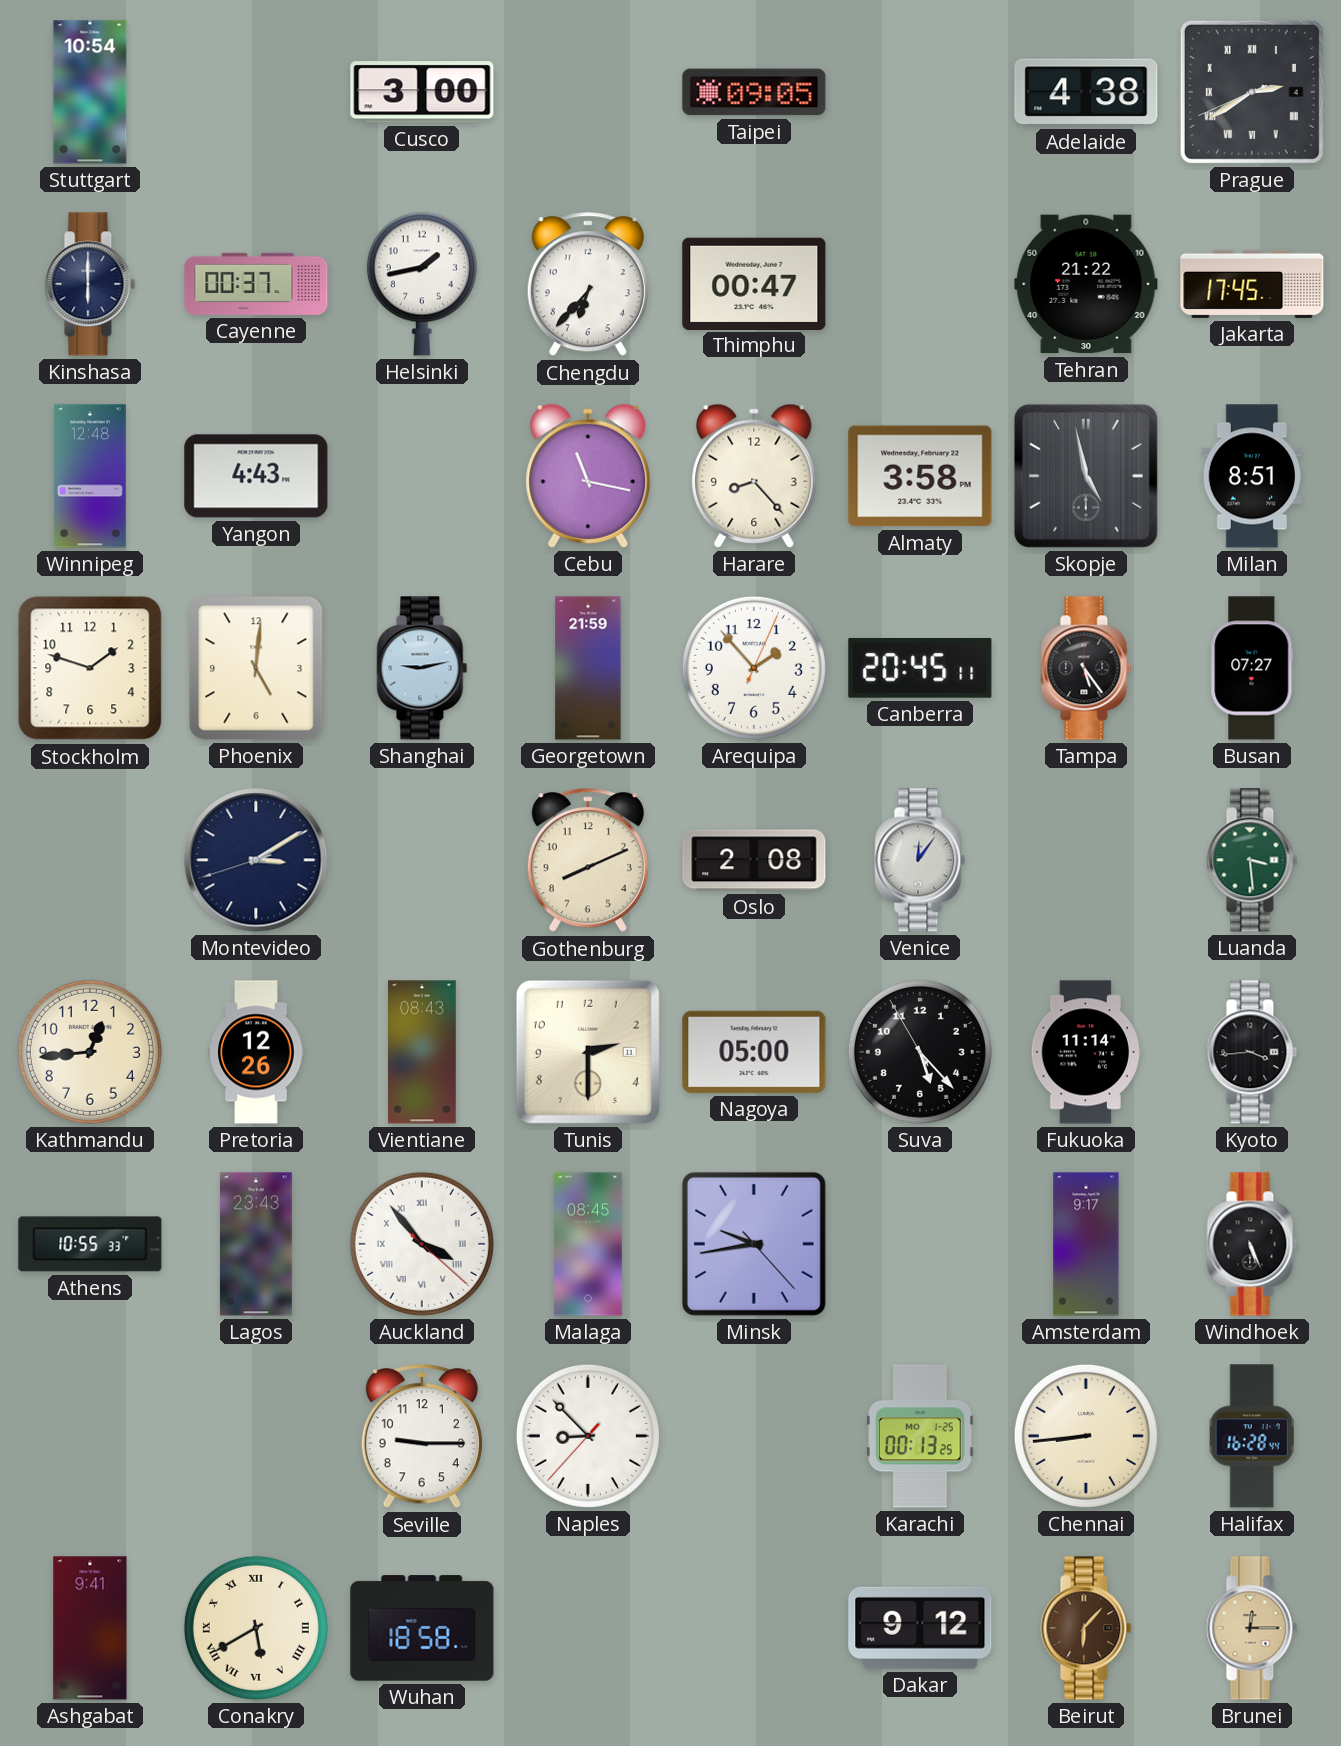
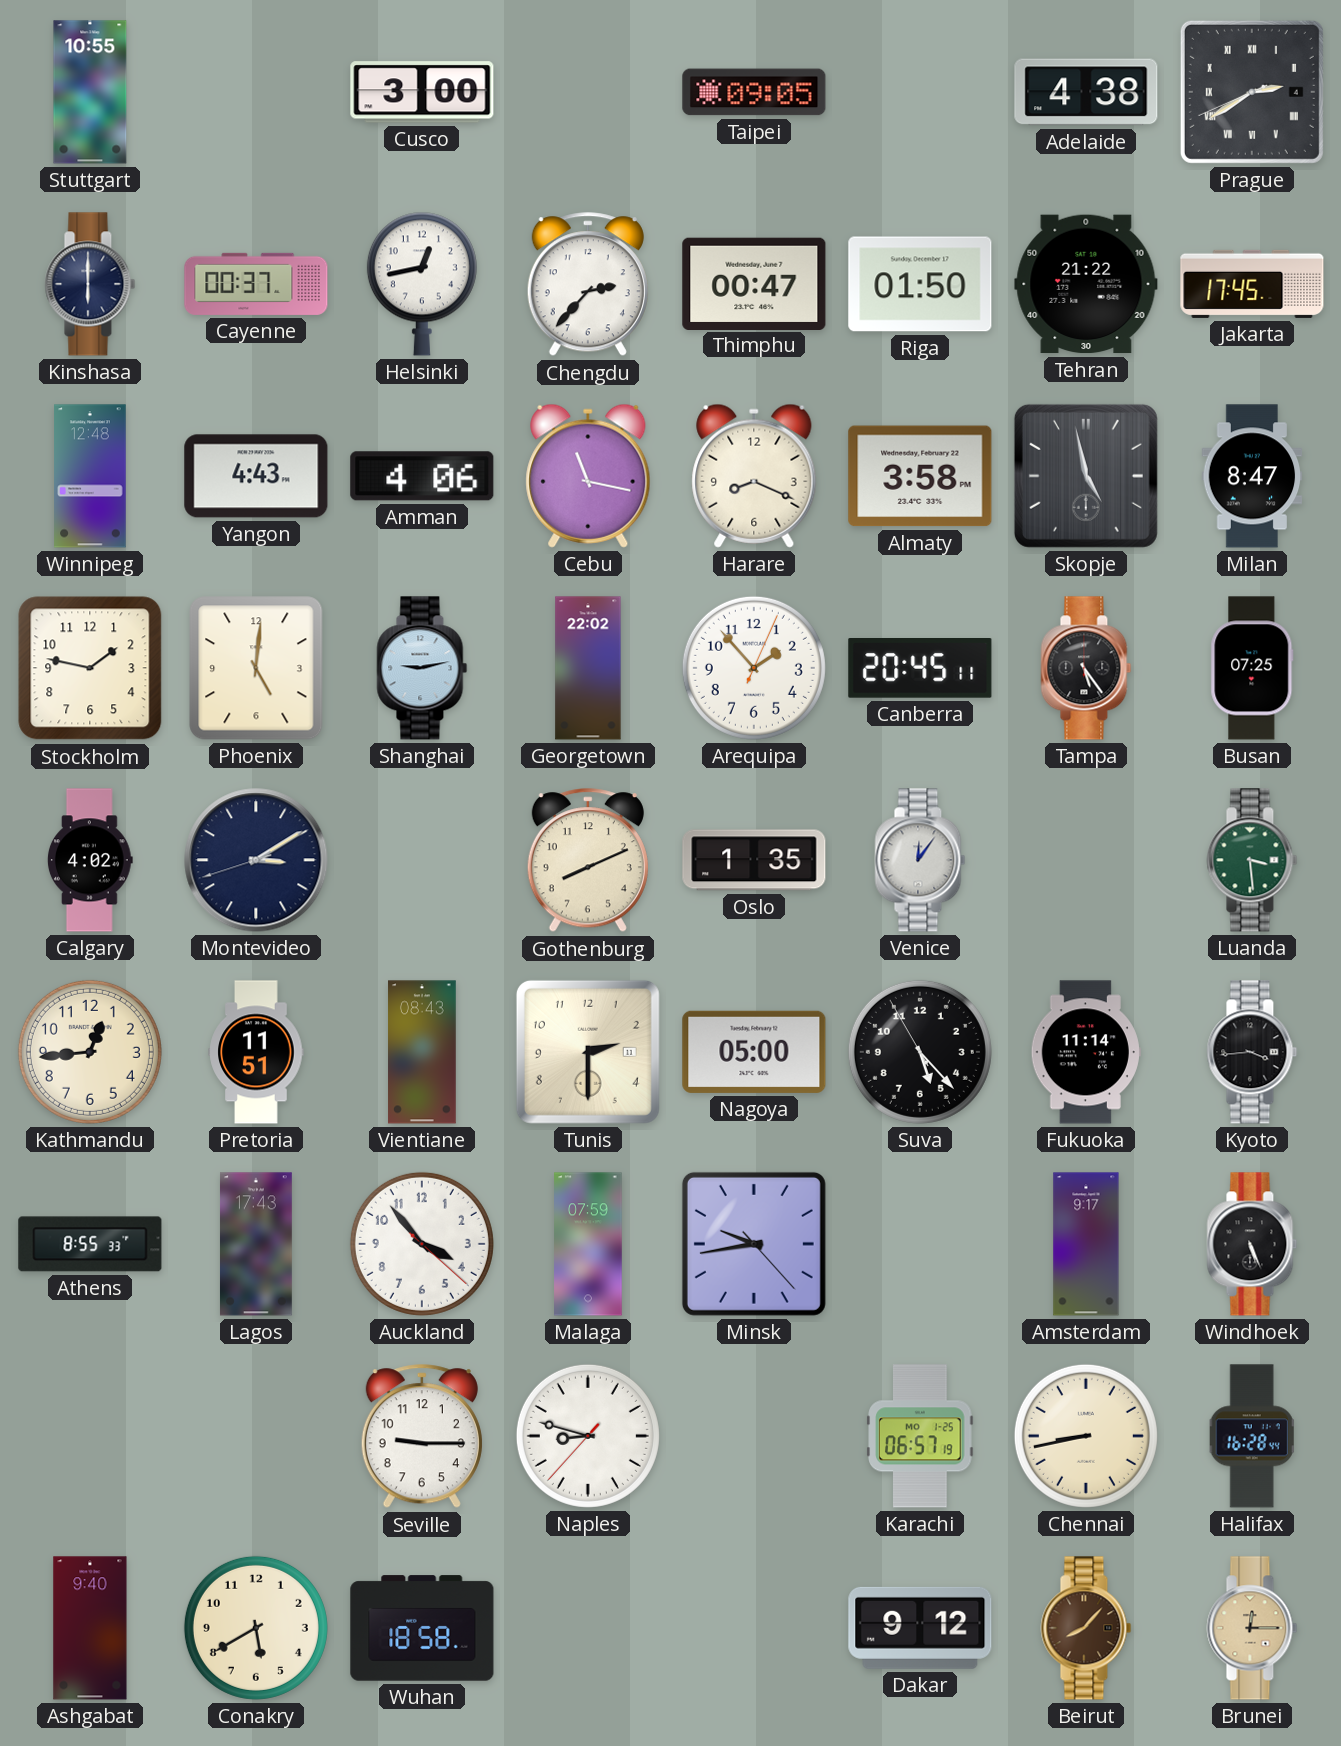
Stuttgart: 10:54 -> 10:55
Helsinki: 1:43 -> 12:43
Chengdu: 6:37 -> 2:37
Riga: none -> 01:50
Amman: none -> 4:06
Harare: 8:23 -> 8:19
Milan: 8:51 -> 8:47
Stockholm: 1:48 -> 1:47
Georgetown: 21:59 -> 22:02
Busan: 07:27 -> 07:25
Calgary: none -> 4:02
Oslo: 2:08 -> 1:35
Pretoria: 12:26 -> 11:51
Athens: 10:55 -> 8:55
Lagos: 23:43 -> 17:43
Auckland numerals: Roman -> Arabic
Malaga: 08:45 -> 07:59
Naples: 8:52 -> 8:47
Karachi: 00:13 -> 06:57
Chennai: 8:44 -> 8:43
Ashgabat: 9:41 -> 9:40
Conakry numerals: Roman -> Arabic
Beirut: 6:07 -> 8:07
